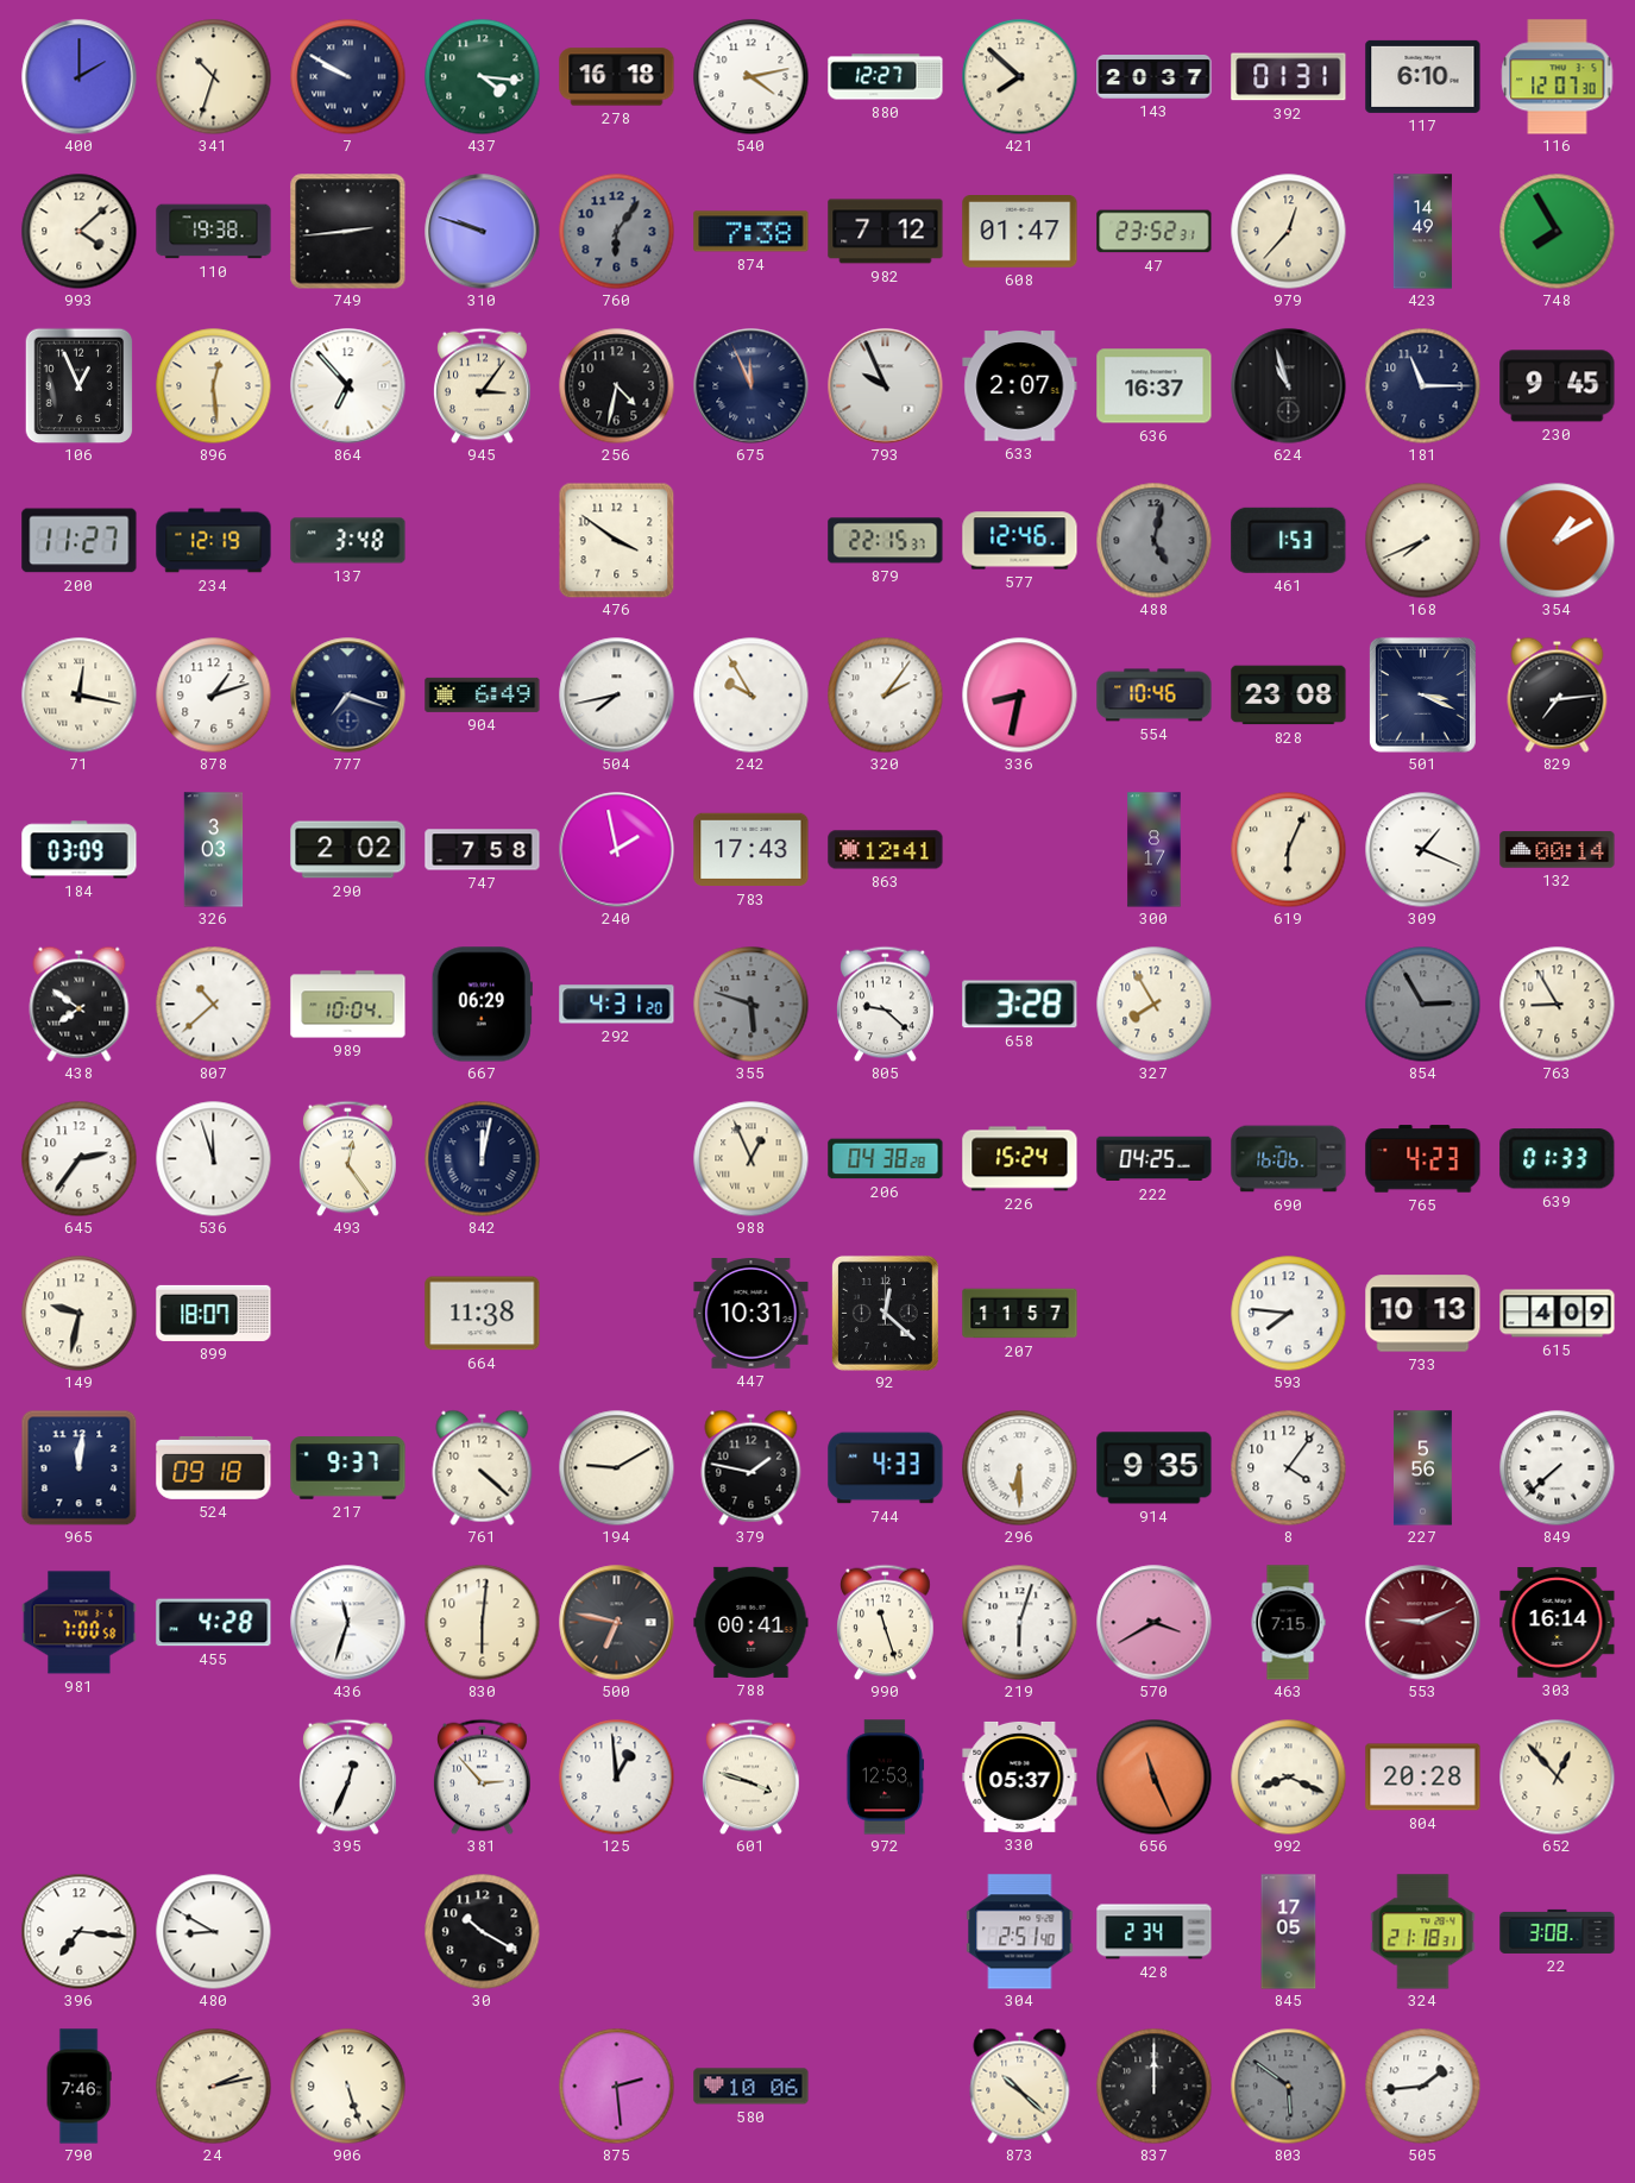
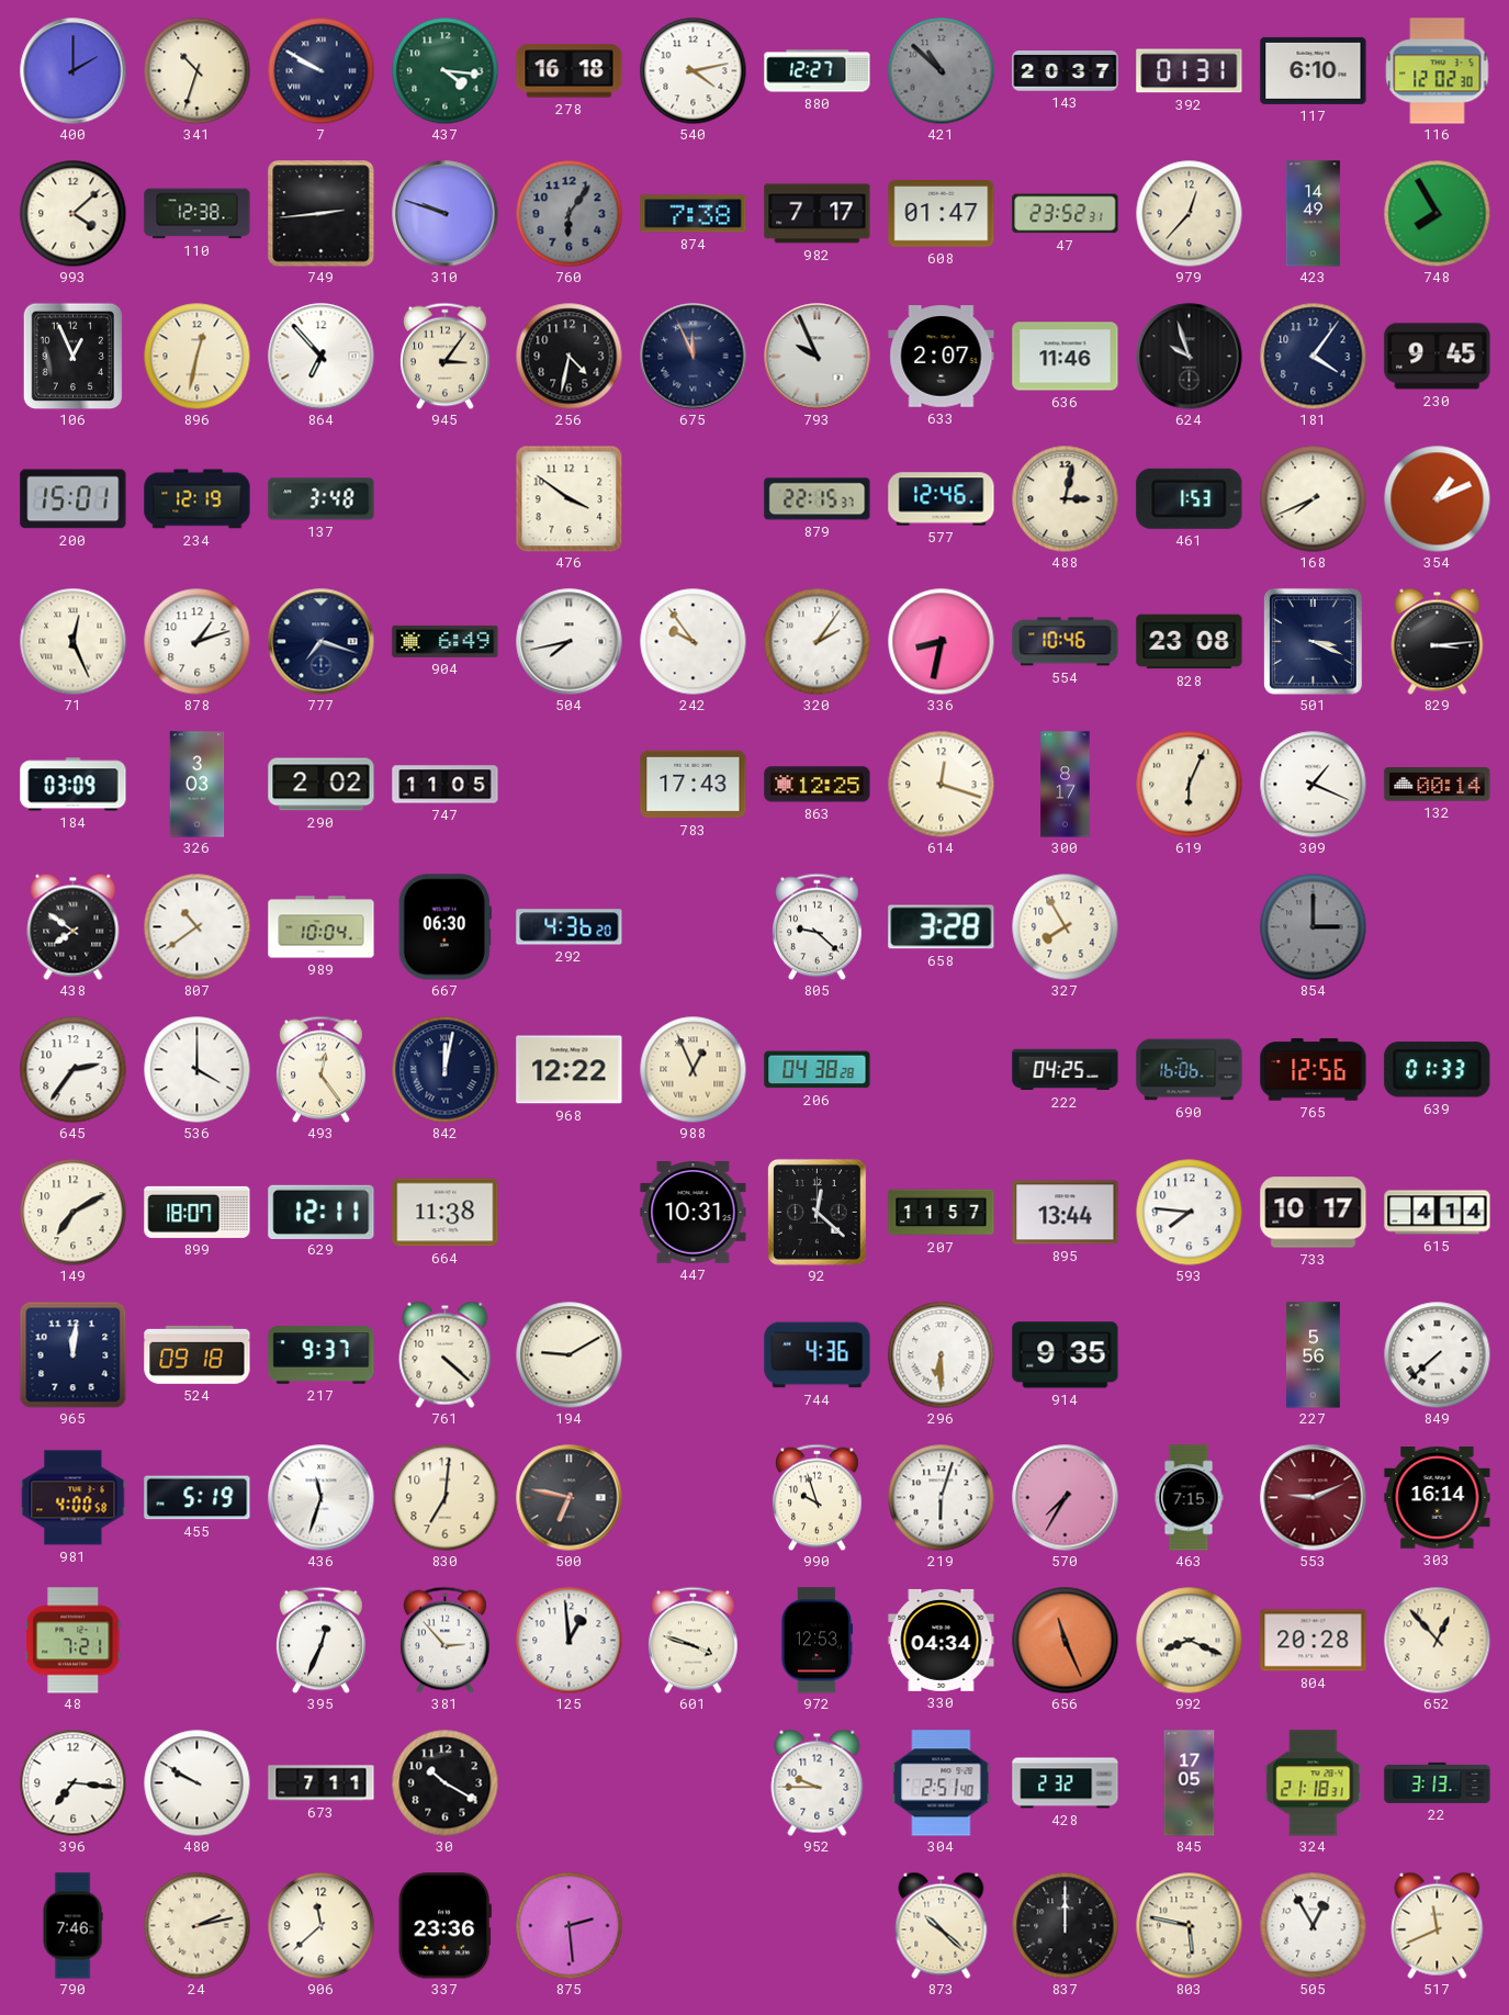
421: 7:52 -> 10:52
421 dial: cream -> grey
116: 12:07 -> 12:02
110: 19:38 -> 12:38
982: 7:12 -> 7:17
896: 12:29 -> 12:32
636: 16:37 -> 11:46
624: 10:57 -> 9:57
181: 11:15 -> 4:06
200: 11:27 -> 15:01
488: 5:02 -> 3:02
488 dial: grey -> cream
354: 1:10 -> 1:11
71: 12:17 -> 12:26
242: 9:55 -> 9:54
829: 7:14 -> 3:14
747: 7:58 -> 11:05
240: 1:58 -> none
863: 12:41 -> 12:25
614: none -> 12:18
807: 10:38 -> 10:39
667: 06:29 -> 06:30
292: 4:31 -> 4:36
355: 5:48 -> none
854: 2:55 -> 3:00
763: 8:55 -> none
536: 11:57 -> 4:00
968: none -> 12:22
226: 15:24 -> none
765: 4:23 -> 12:56
149: 9:32 -> 7:10
629: none -> 12:11
895: none -> 13:44
733: 10:13 -> 10:17
615: 4:09 -> 4:14
379: 1:47 -> none
744: 4:33 -> 4:36
8: 4:06 -> none
981: 7:00 -> 4:00
455: 4:28 -> 5:19
830: 6:01 -> 7:01
788: 00:41 -> none
990: 11:27 -> 9:57
570: 3:40 -> 7:35
48: none -> 7:21
330: 05:37 -> 04:34
480: 8:50 -> 9:50
673: none -> 7:11
952: none -> 9:45
428: 2:34 -> 2:32
22: 3:08 -> 3:13
906: 5:27 -> 11:38
337: none -> 23:36
580: 10:06 -> none
803: 5:51 -> 5:47
803 dial: grey -> cream
505: 1:44 -> 12:55
517: none -> 11:41
